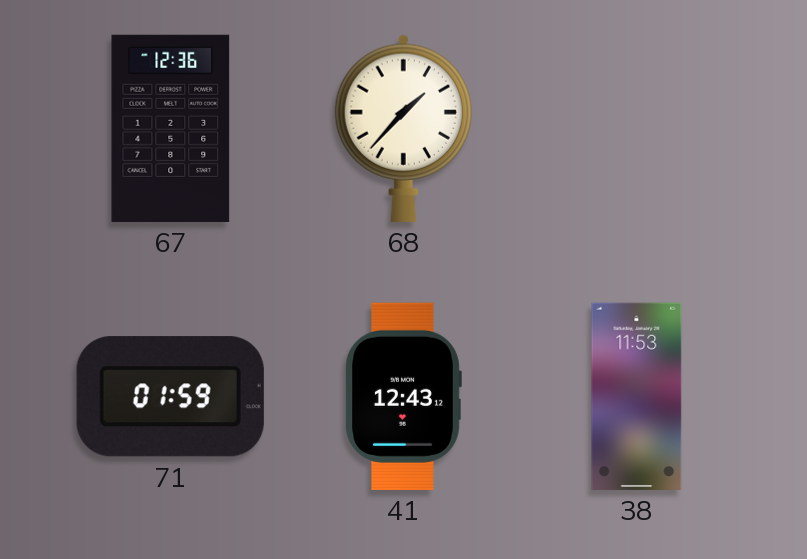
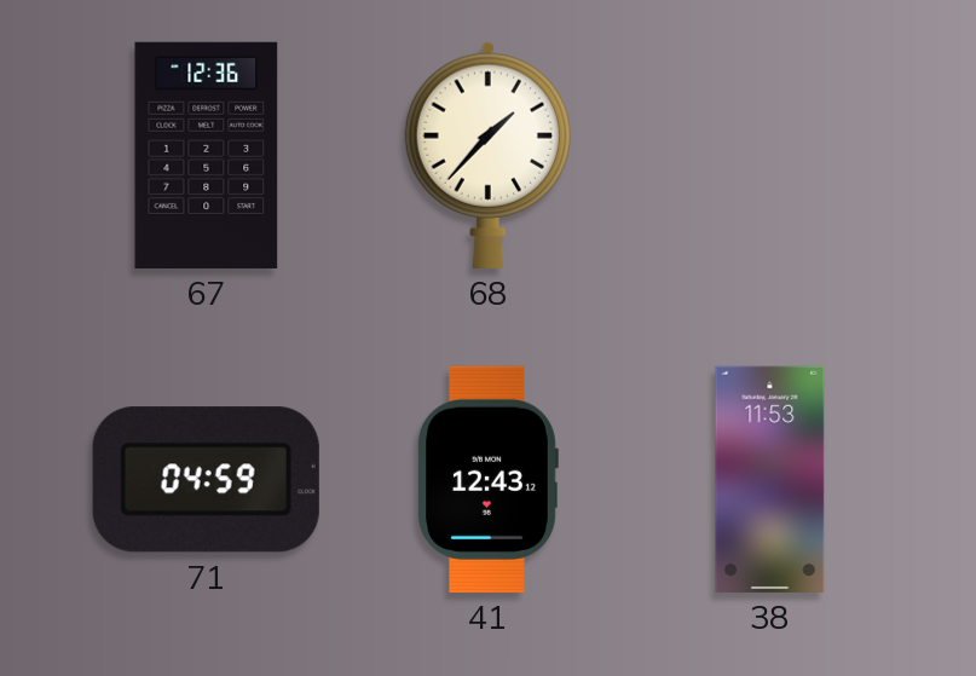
71: 01:59 -> 04:59
